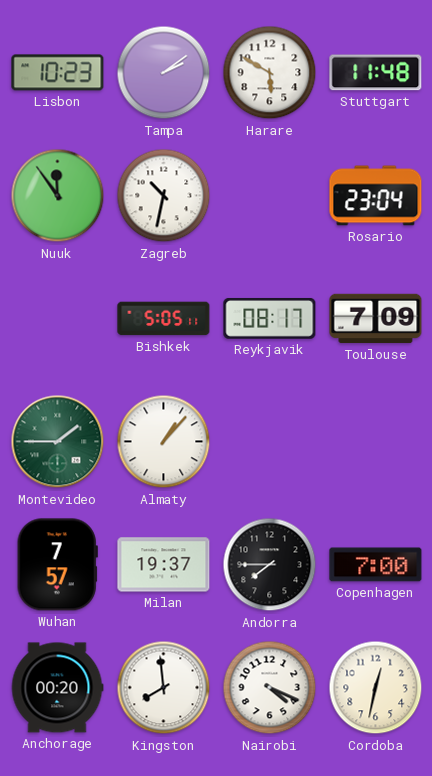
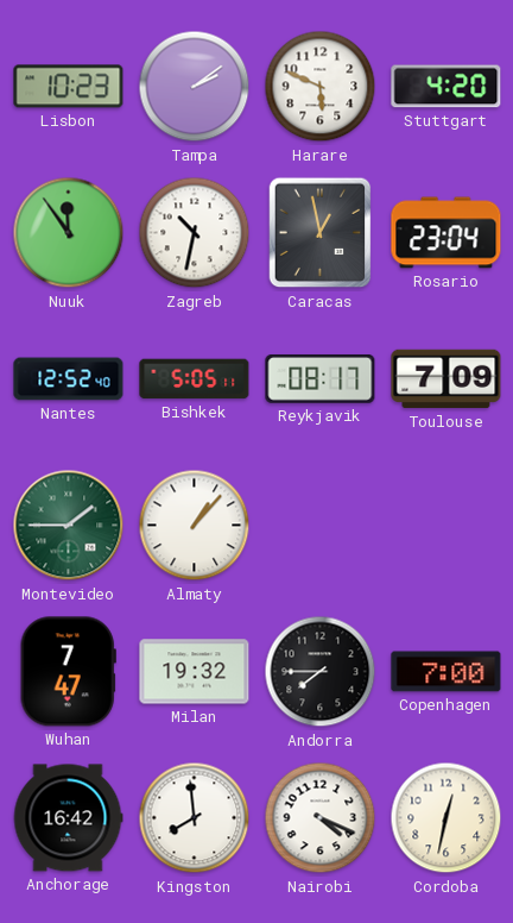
Harare: 5:50 -> 5:49
Stuttgart: 11:48 -> 4:20
Caracas: none -> 12:58
Nantes: none -> 12:52
Wuhan: 7:57 -> 7:47
Milan: 19:37 -> 19:32
Anchorage: 00:20 -> 16:42
